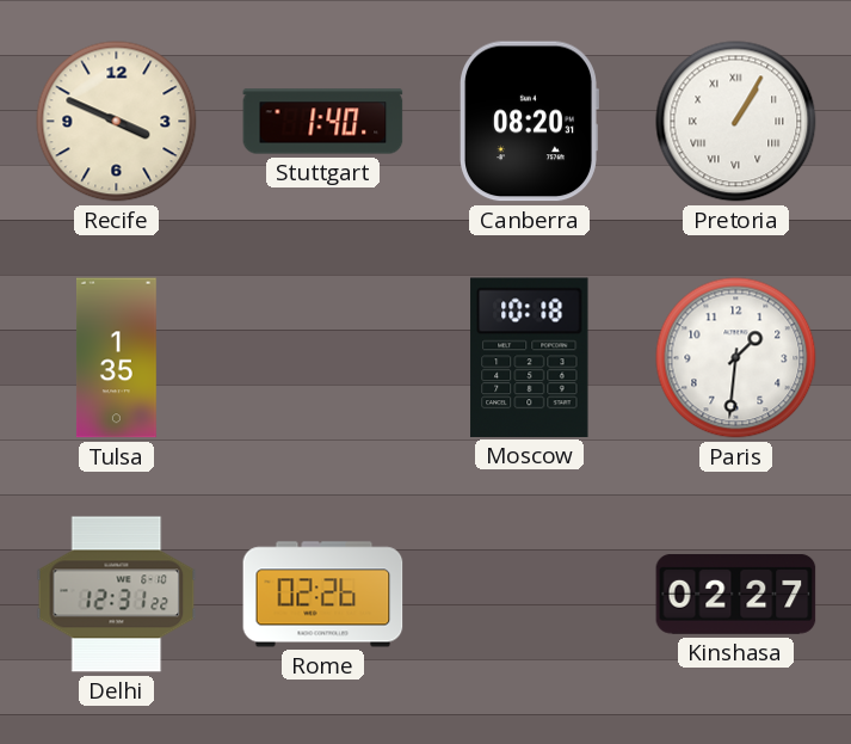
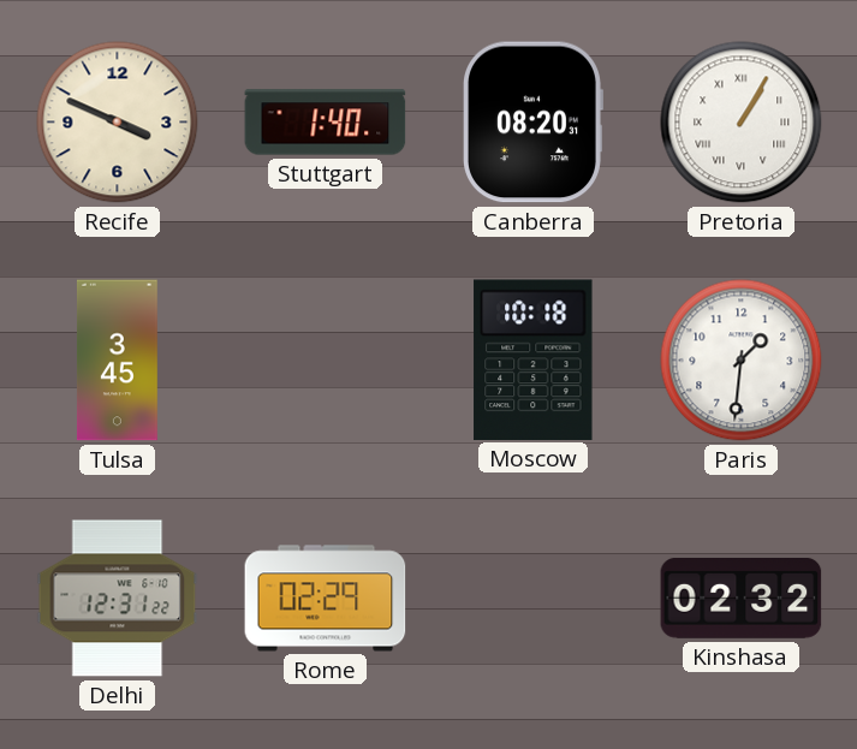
Tulsa: 1:35 -> 3:45
Rome: 02:26 -> 02:29
Kinshasa: 02:27 -> 02:32
